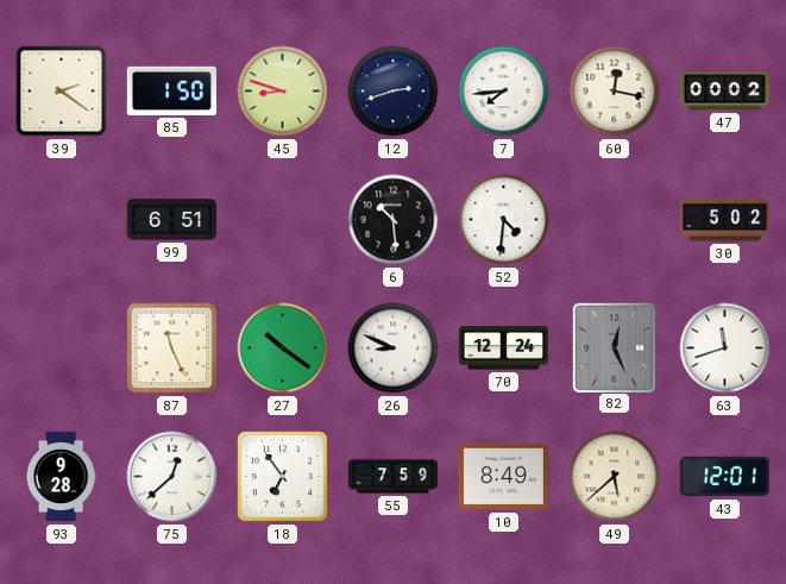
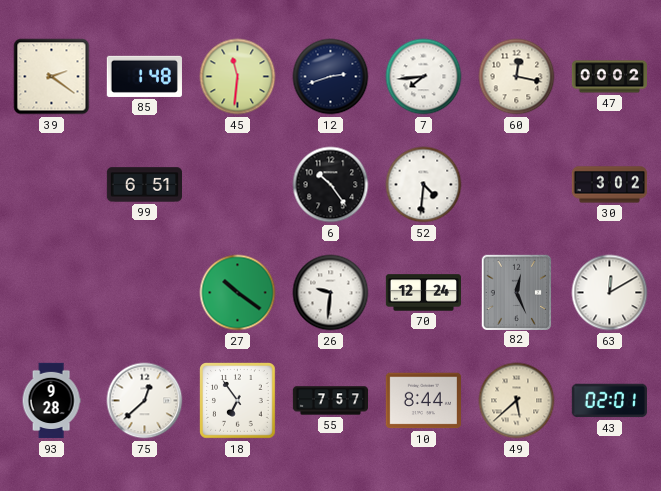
85: 1:50 -> 1:48
45: 8:48 -> 11:31
6: 10:29 -> 10:24
30: 5:02 -> 3:02
87: 11:26 -> none
26: 8:49 -> 9:31
63: 11:42 -> 12:10
55: 7:59 -> 7:57
10: 8:49 -> 8:44
43: 12:01 -> 02:01
